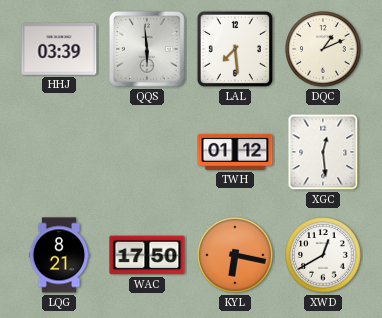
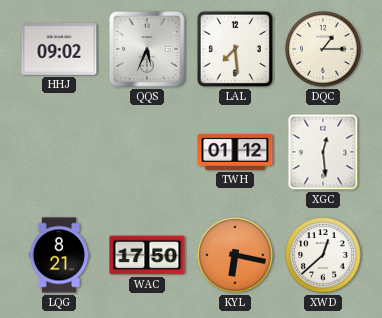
HHJ: 03:39 -> 09:02
QQS: 5:59 -> 5:34
DQC: 1:11 -> 1:15
XWD: 12:40 -> 12:38
